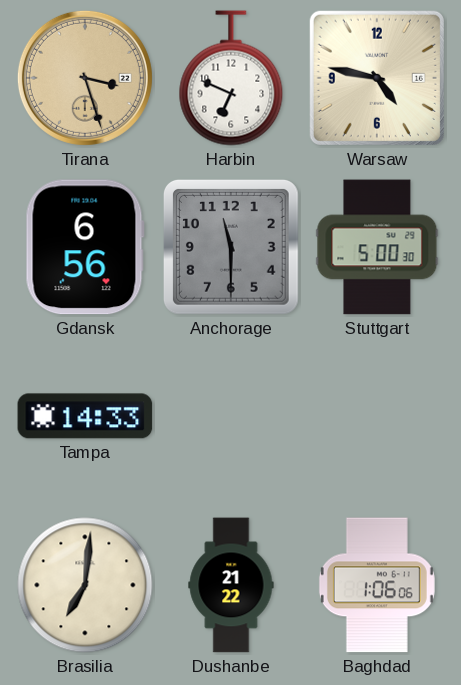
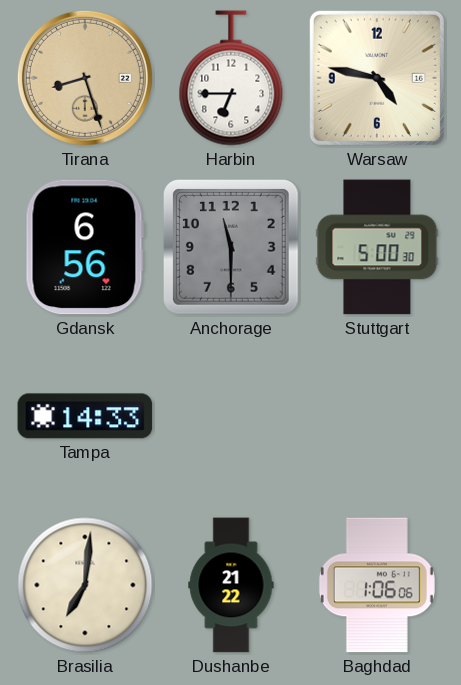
Tirana: 3:27 -> 8:27
Harbin: 6:49 -> 6:45
